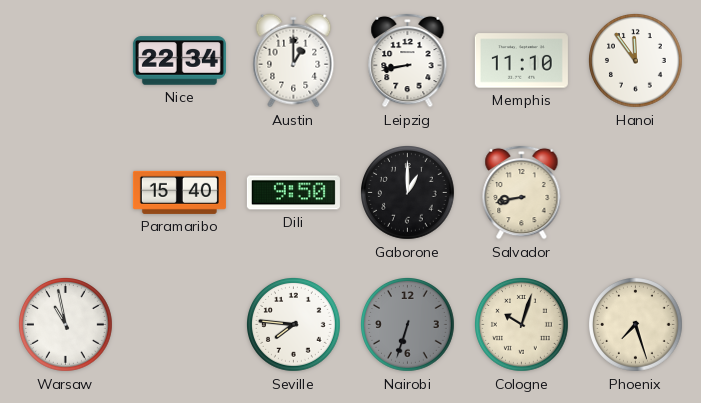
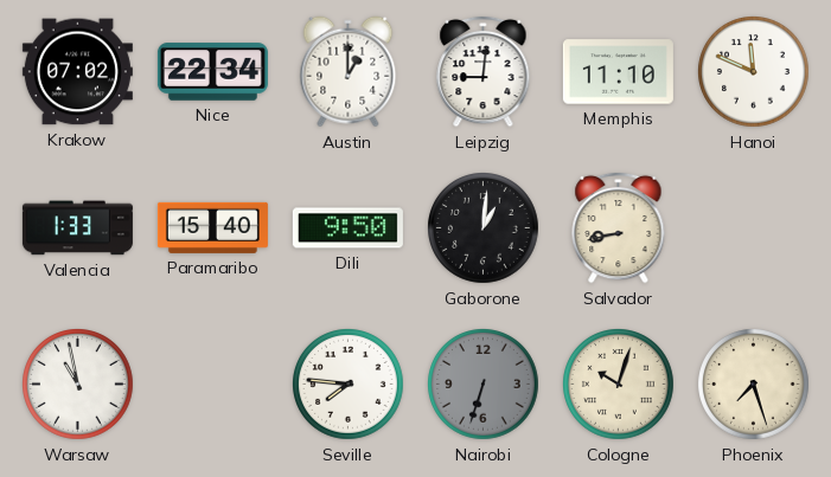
Krakow: none -> 07:02
Leipzig: 8:43 -> 9:01
Hanoi: 11:54 -> 11:49
Valencia: none -> 1:33
Gaborone: 1:00 -> 1:01
